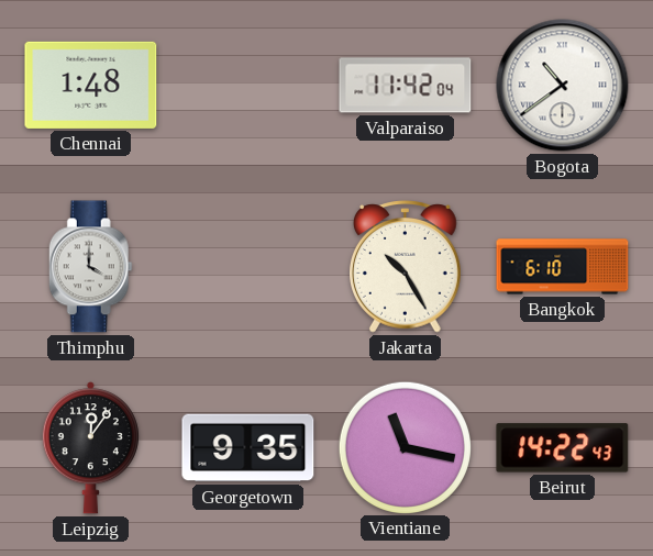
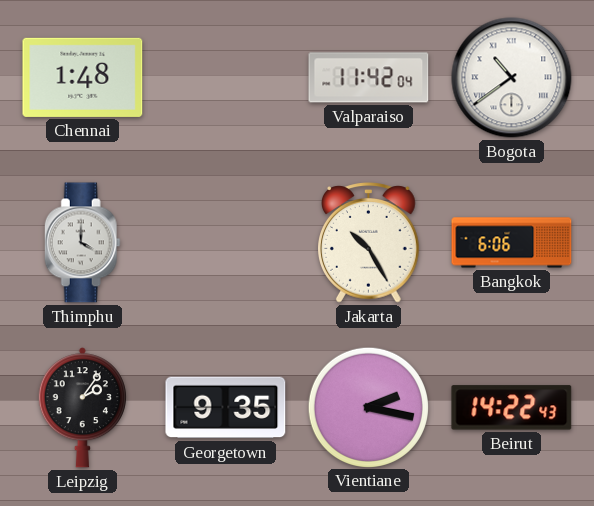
Bangkok: 6:10 -> 6:06
Leipzig: 12:06 -> 2:06
Vientiane: 11:17 -> 2:17
